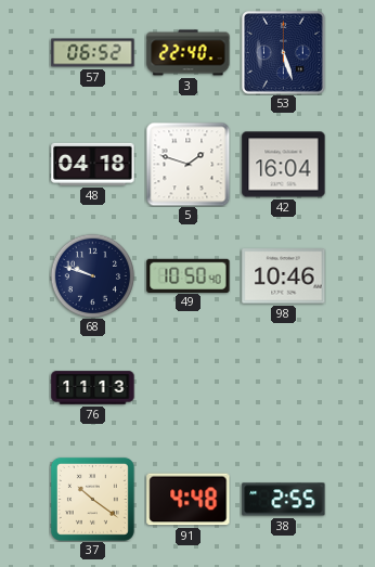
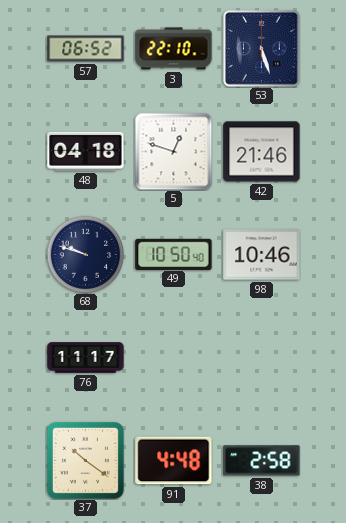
3: 22:40 -> 22:10
5: 1:48 -> 12:48
42: 16:04 -> 21:46
76: 11:13 -> 11:17
38: 2:55 -> 2:58
